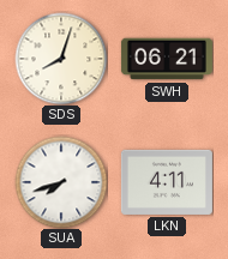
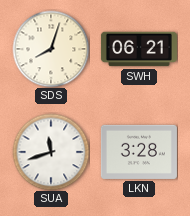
SUA: 7:42 -> 11:42
LKN: 4:11 -> 3:28
